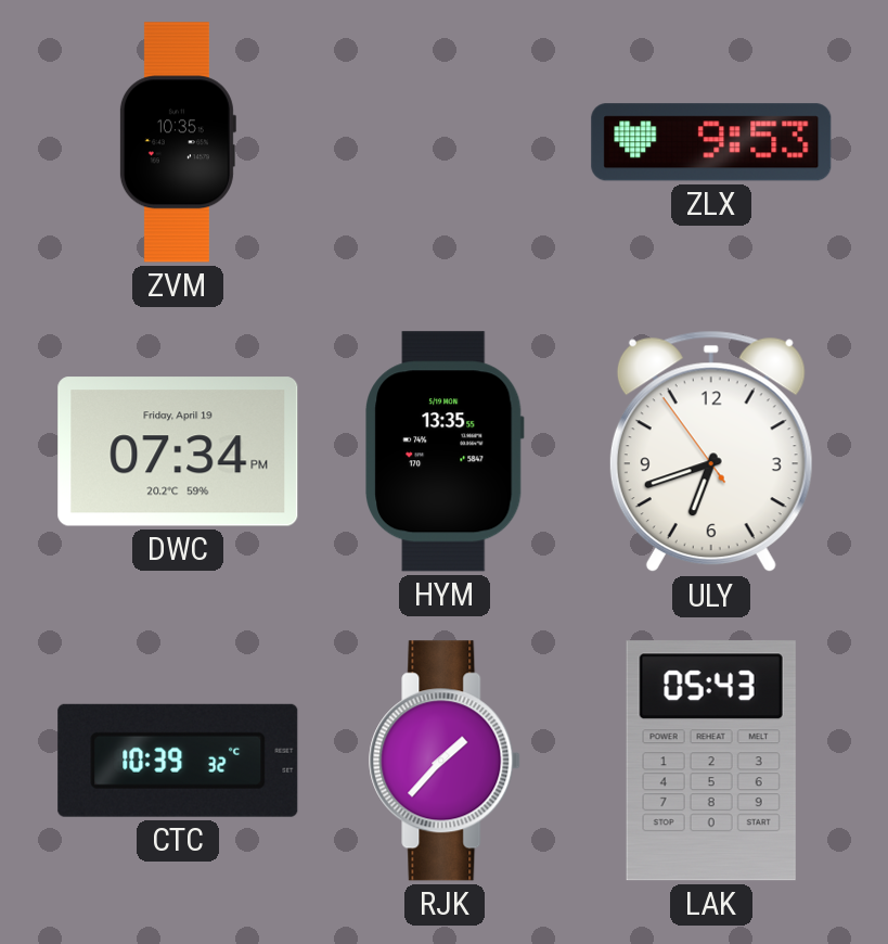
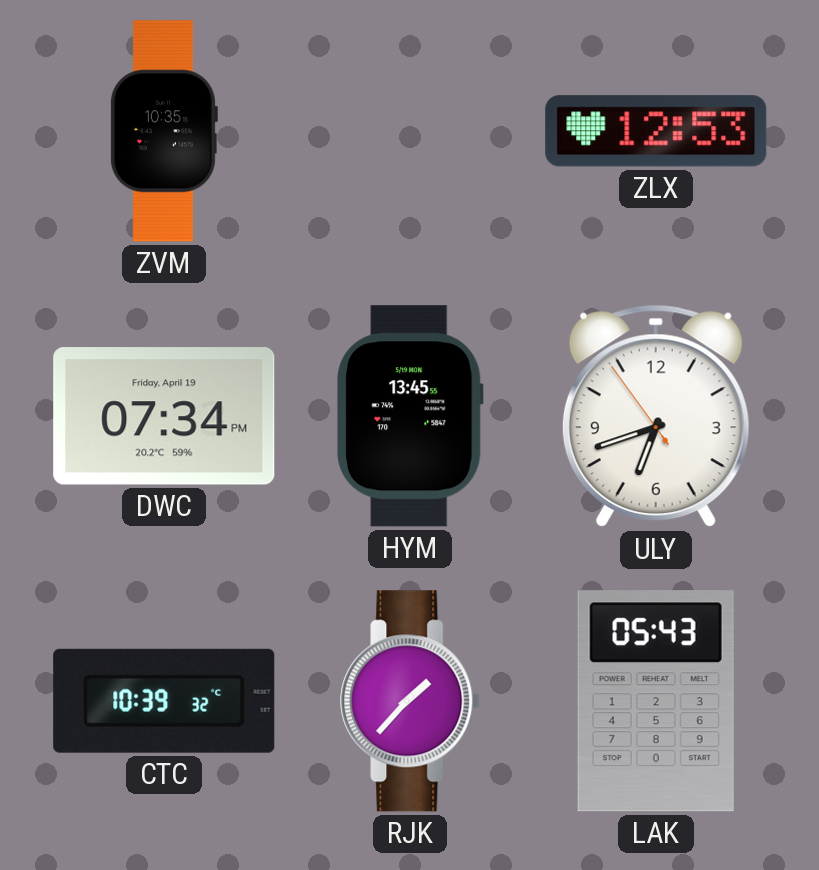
ZLX: 9:53 -> 12:53
HYM: 13:35 -> 13:45
